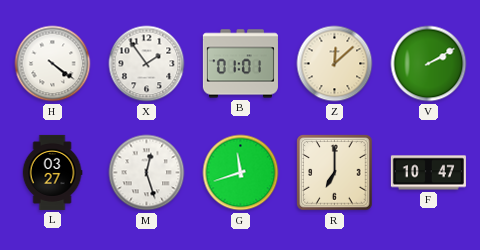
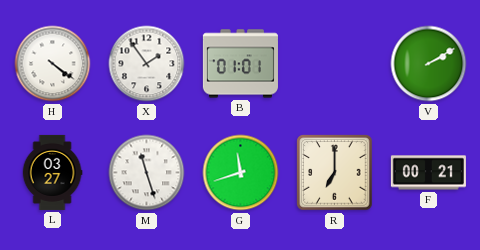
Z: 12:08 -> none
M: 12:27 -> 11:27
F: 10:47 -> 00:21
